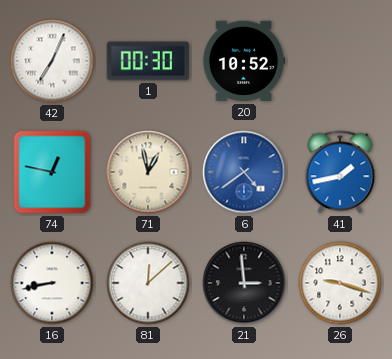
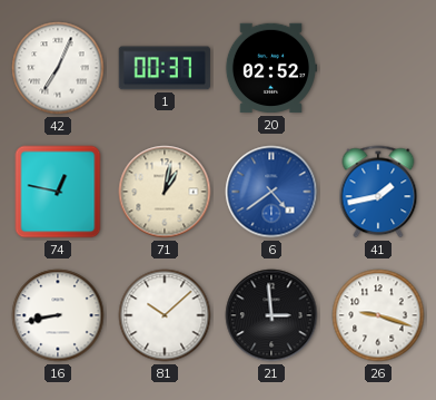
1: 00:30 -> 00:37
20: 10:52 -> 02:52
71: 12:58 -> 1:02
81: 12:08 -> 10:08
